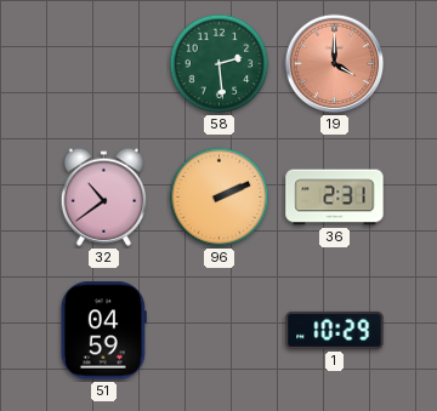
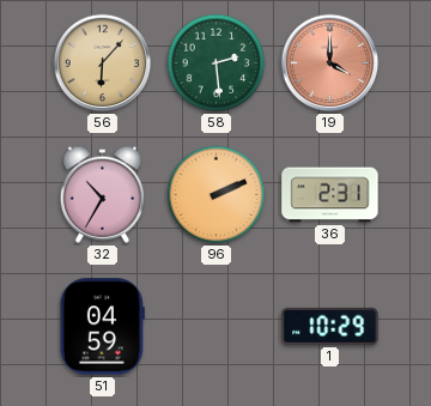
56: none -> 6:07
32: 10:39 -> 10:35
